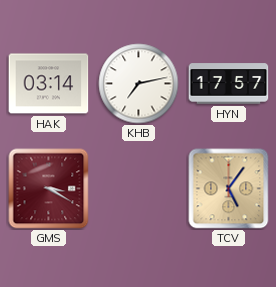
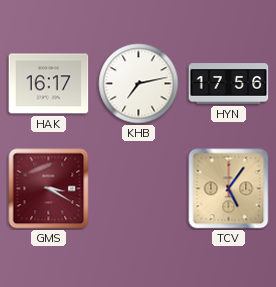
HAK: 03:14 -> 16:17
HYN: 17:57 -> 17:56
